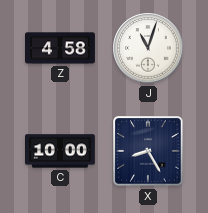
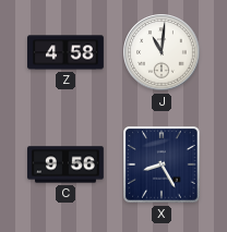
J: 11:03 -> 11:01
C: 10:00 -> 9:56
